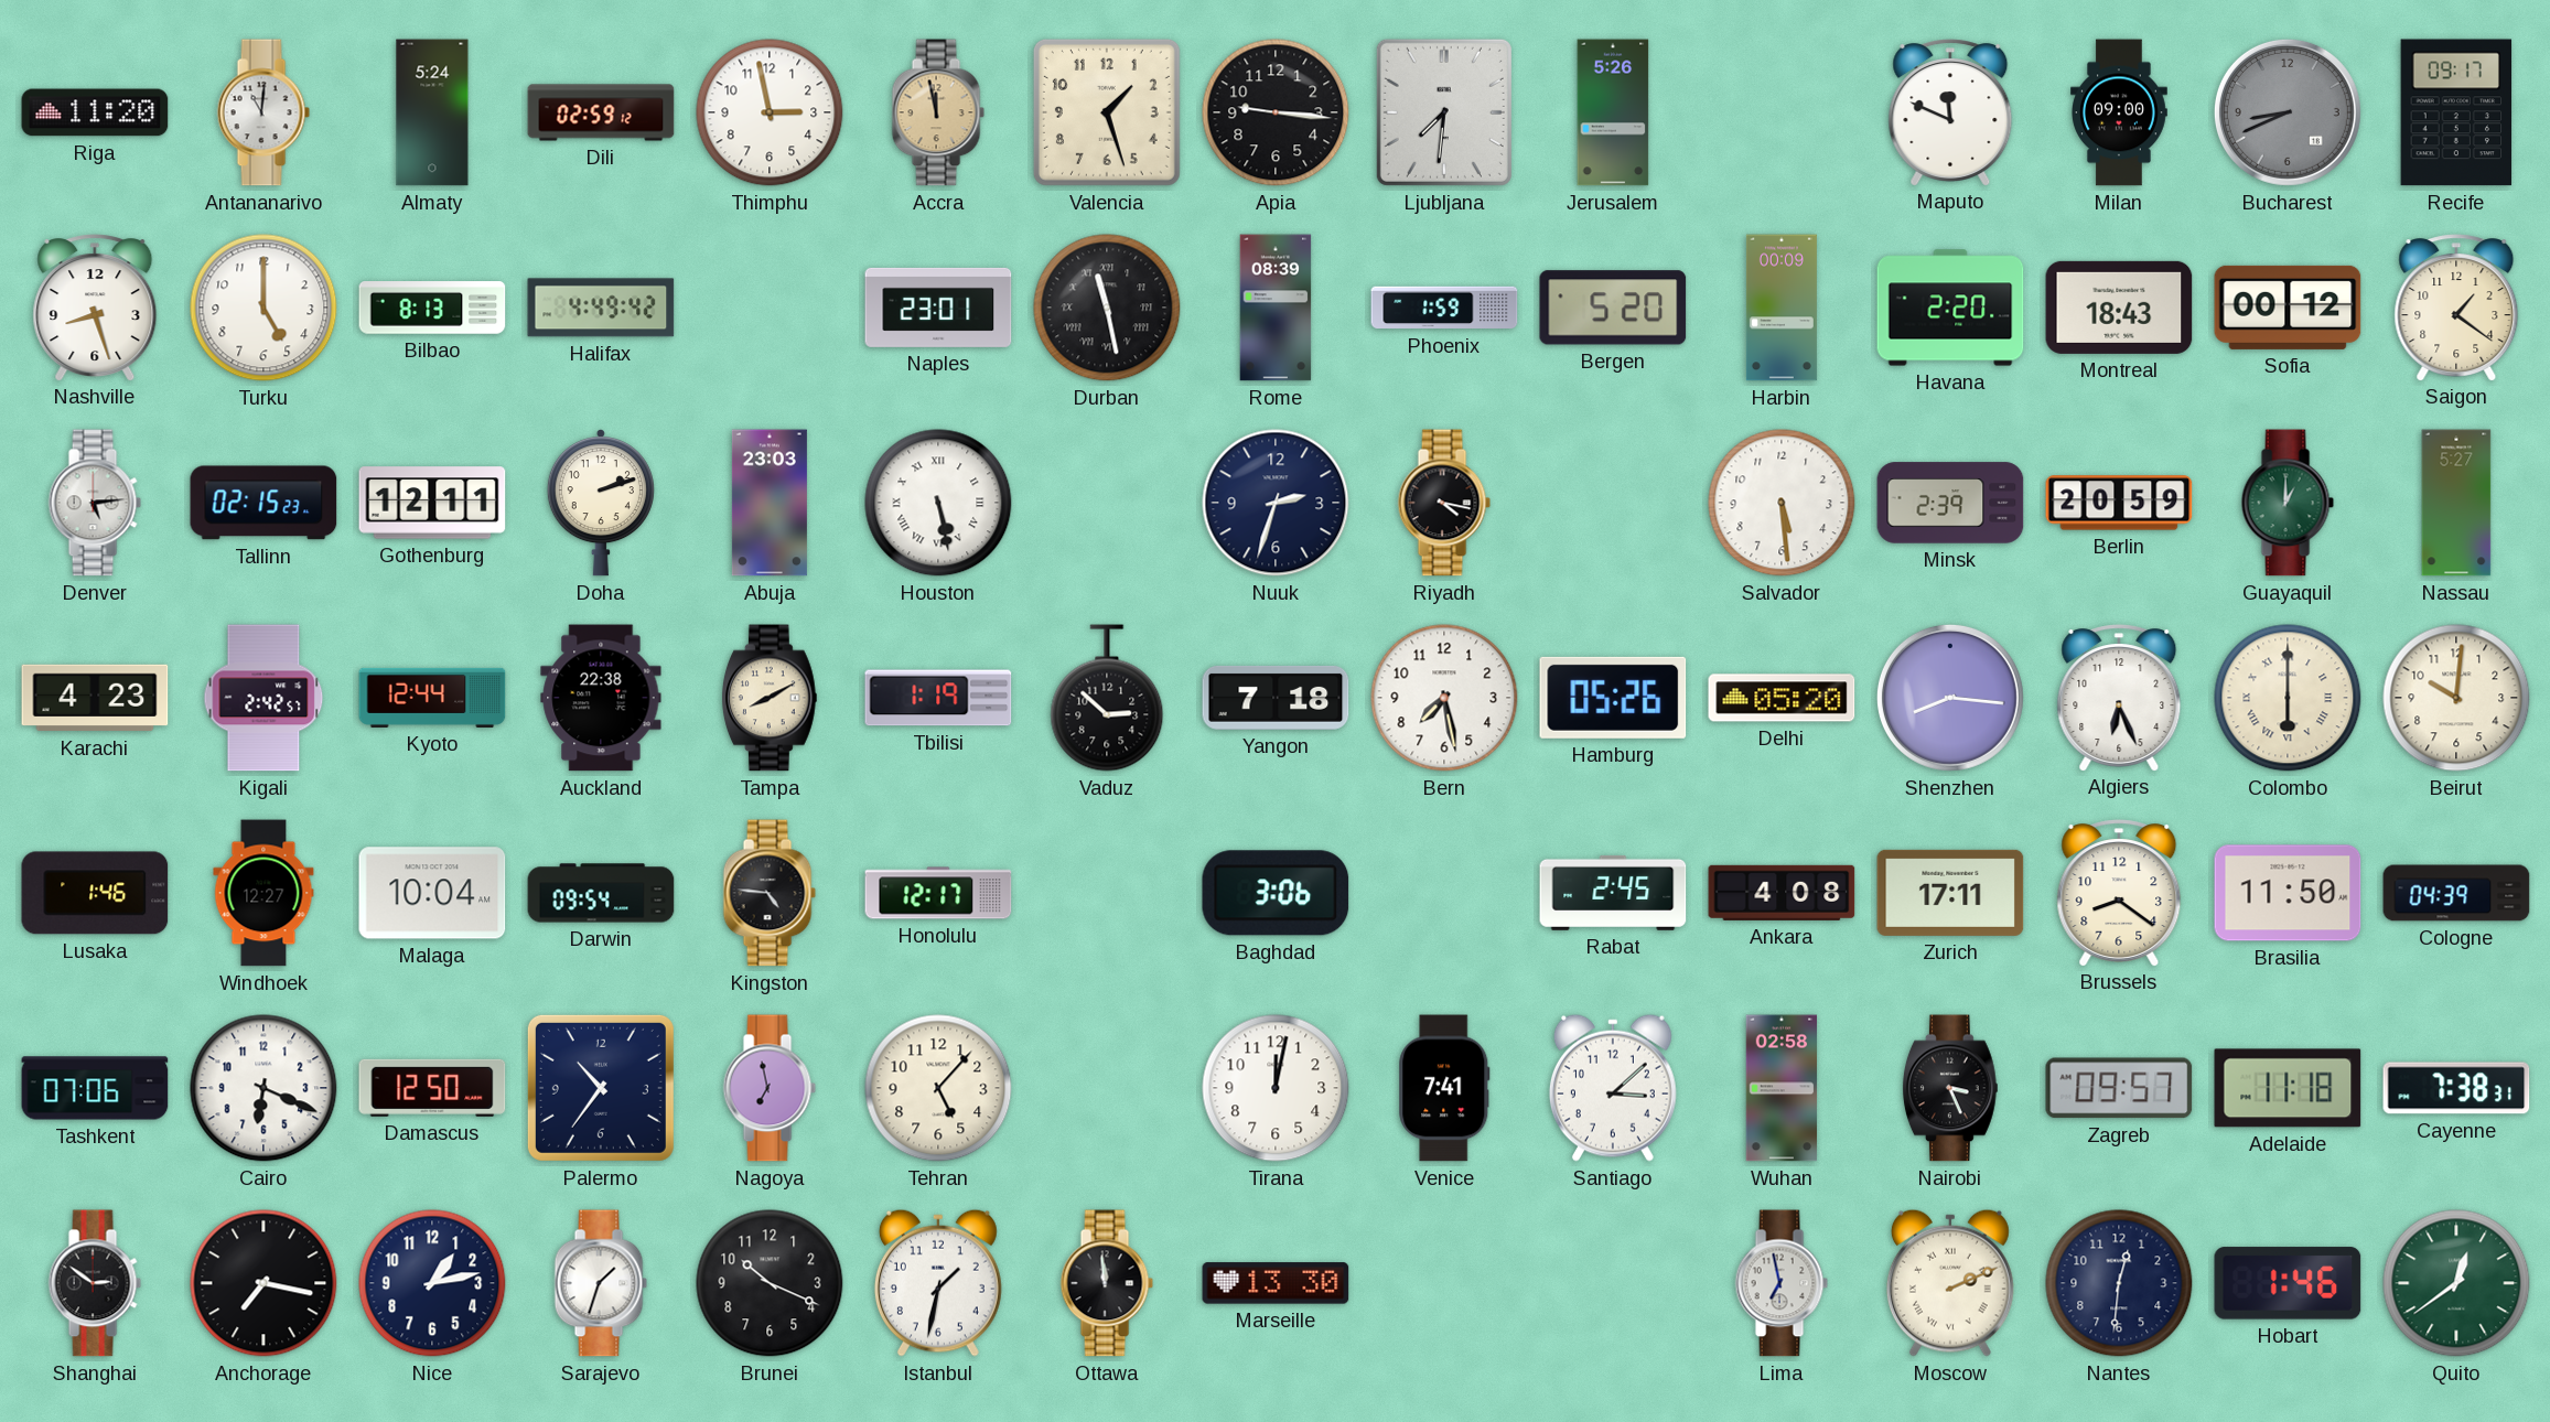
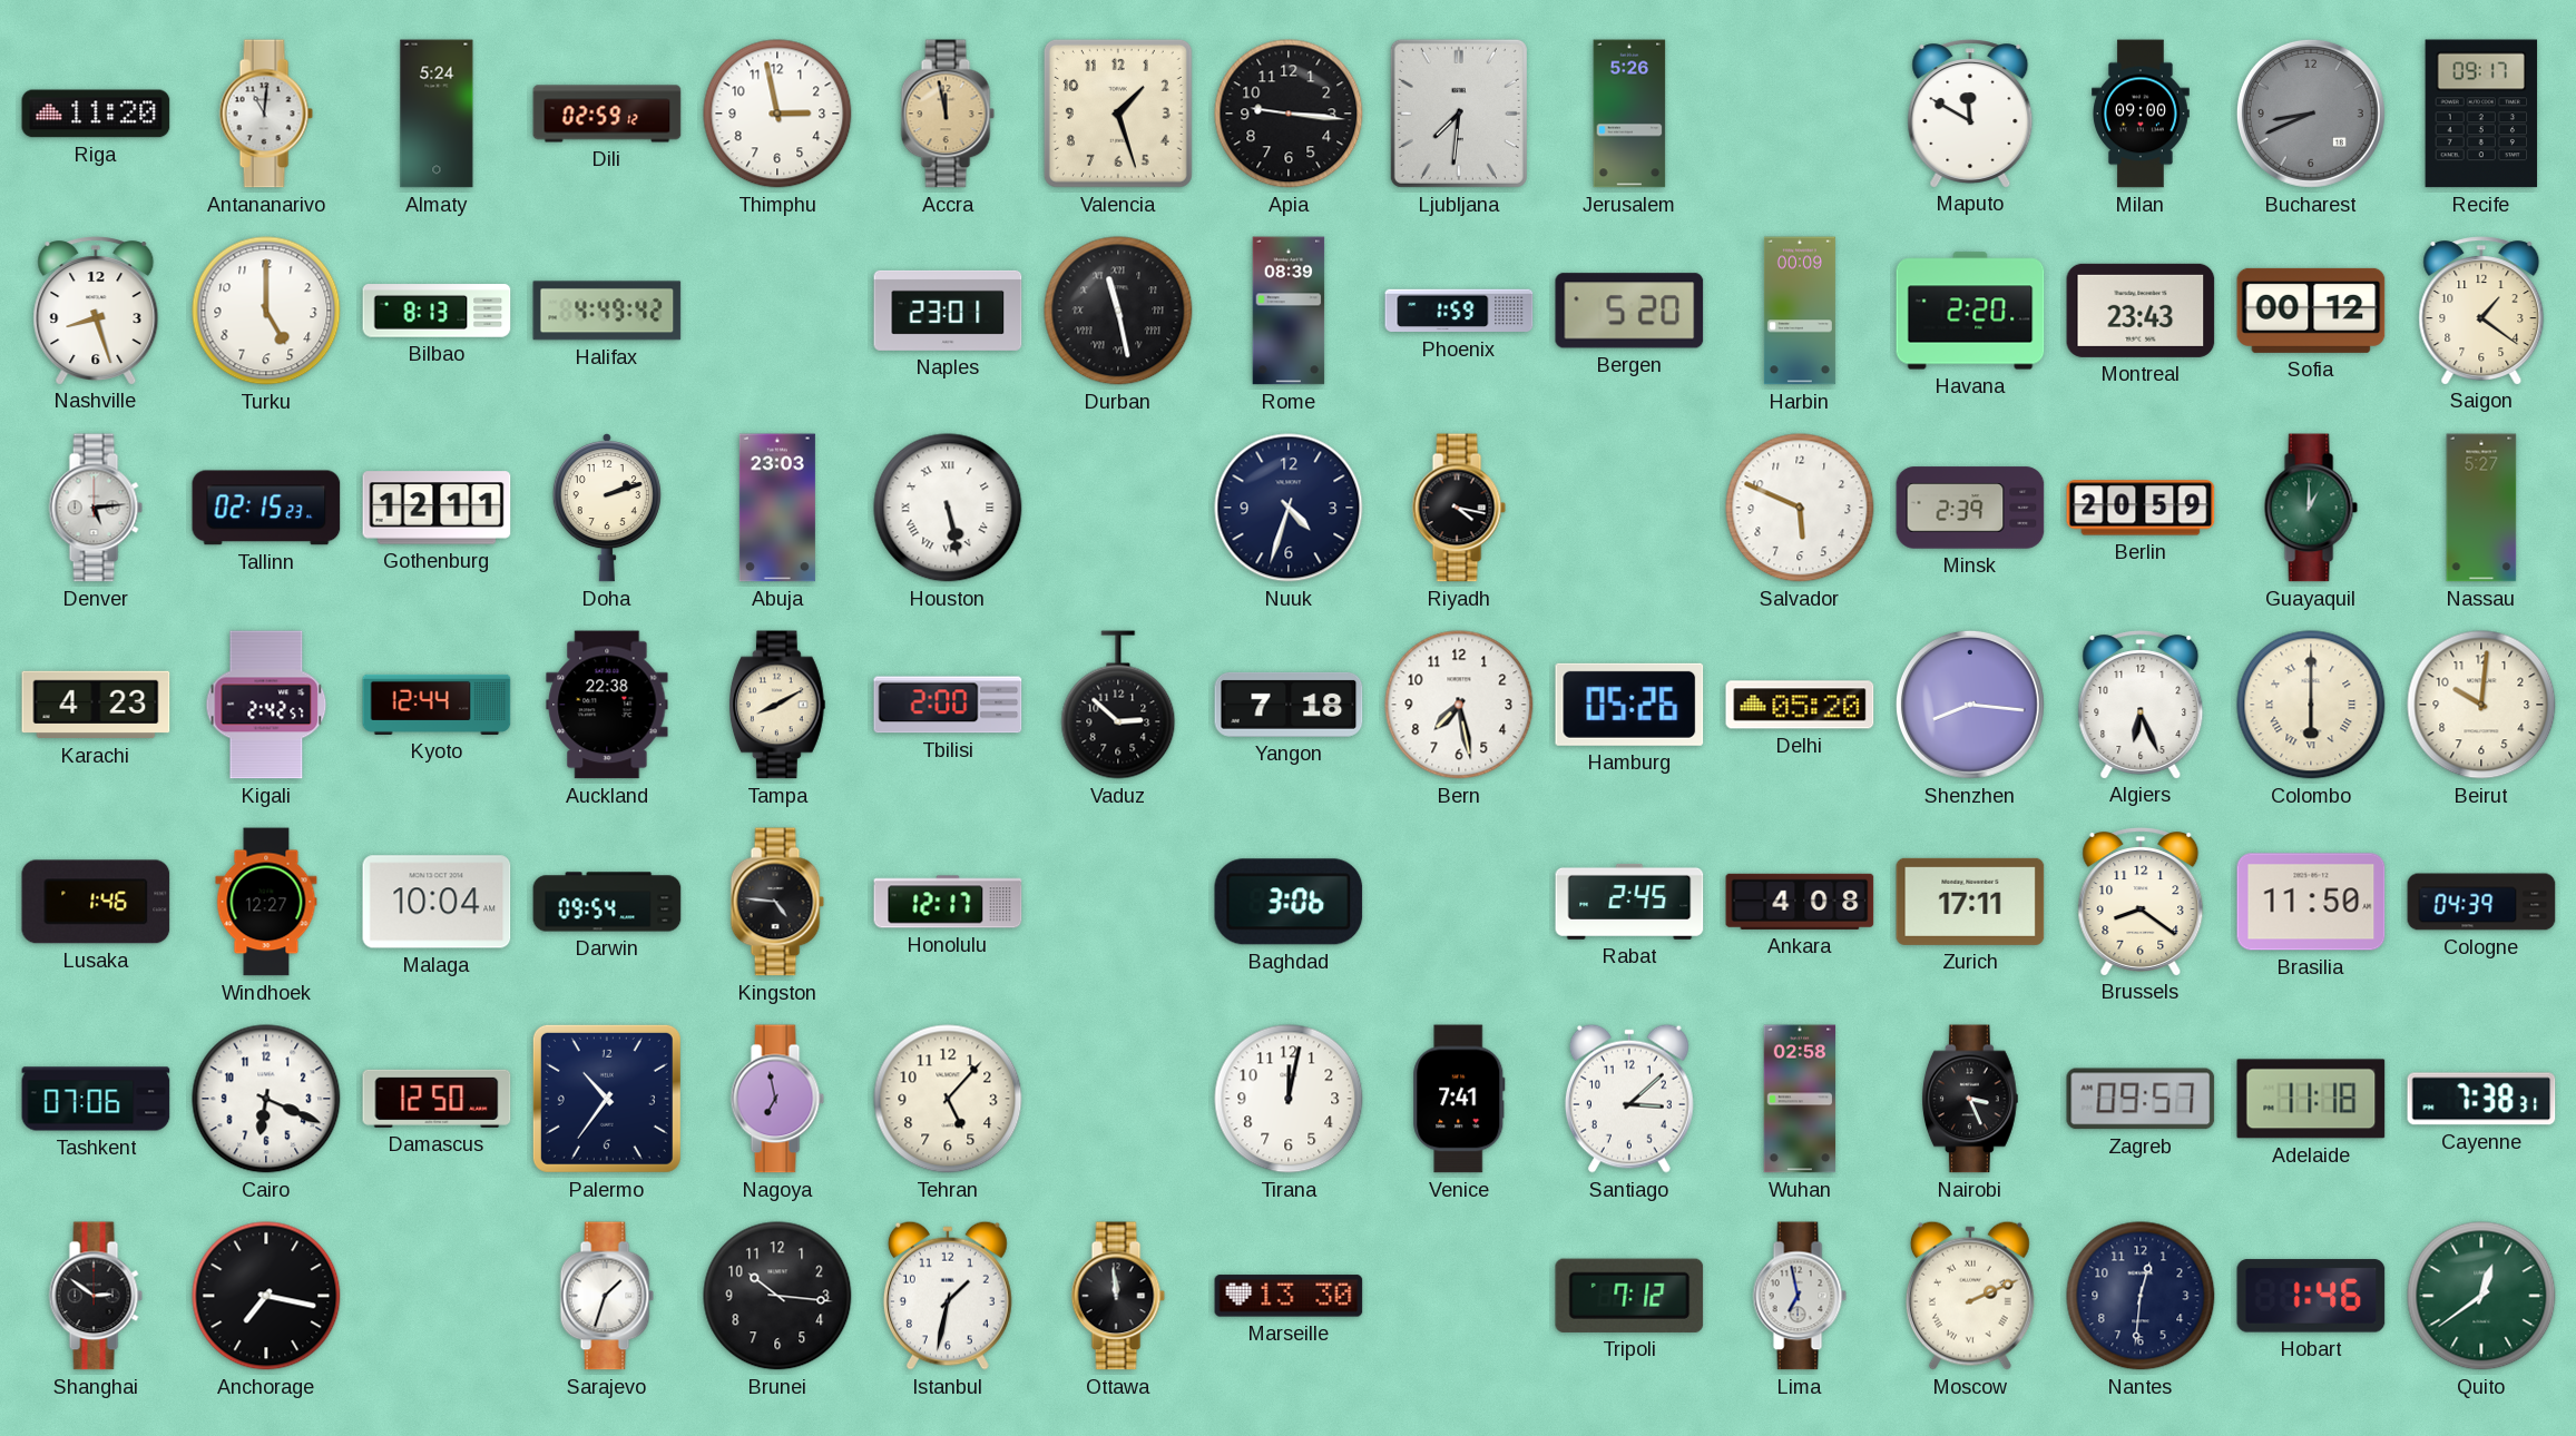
Maputo: 11:49 -> 11:50
Montreal: 18:43 -> 23:43
Nuuk: 2:33 -> 4:33
Salvador: 5:29 -> 5:49
Tbilisi: 1:19 -> 2:00
Nice: 1:13 -> none
Brunei: 10:19 -> 10:16
Tripoli: none -> 7:12
